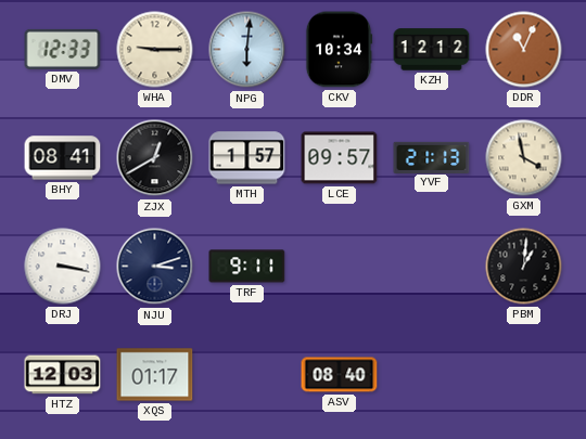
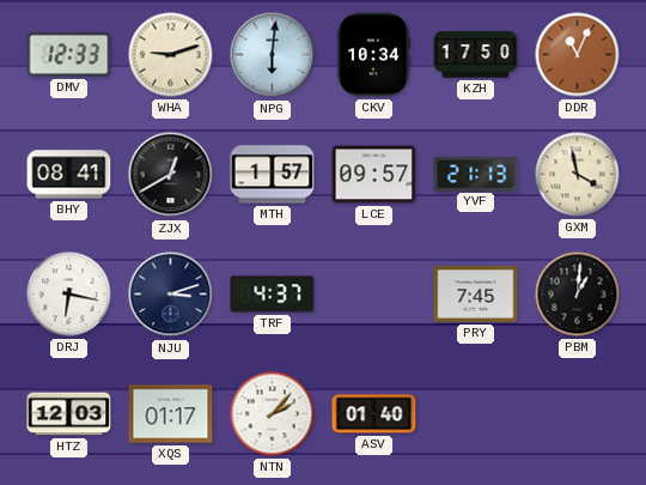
WHA: 9:15 -> 9:12
KZH: 12:12 -> 17:50
DRJ: 3:17 -> 6:17
TRF: 9:11 -> 4:37
PRY: none -> 7:45
NTN: none -> 2:07
ASV: 08:40 -> 01:40
